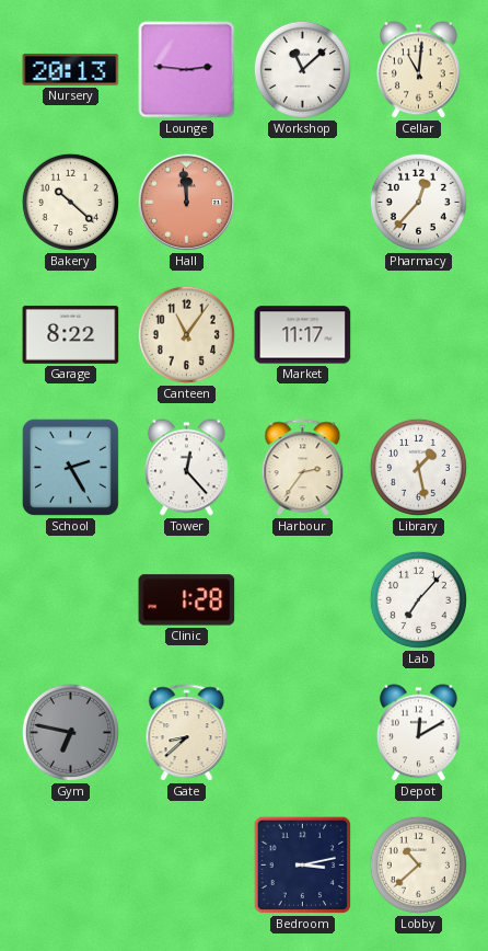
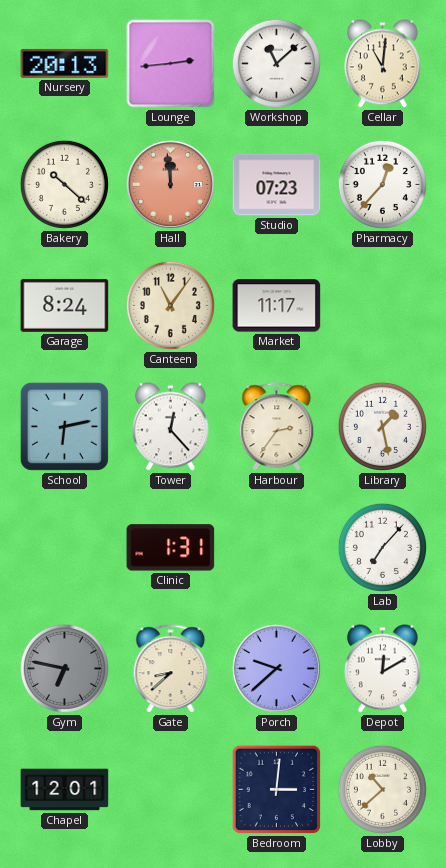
Lounge: 2:46 -> 2:44
Studio: none -> 07:23
Garage: 8:22 -> 8:24
School: 2:25 -> 6:13
Clinic: 1:28 -> 1:31
Porch: none -> 9:38
Chapel: none -> 12:01
Bedroom: 3:13 -> 3:01
